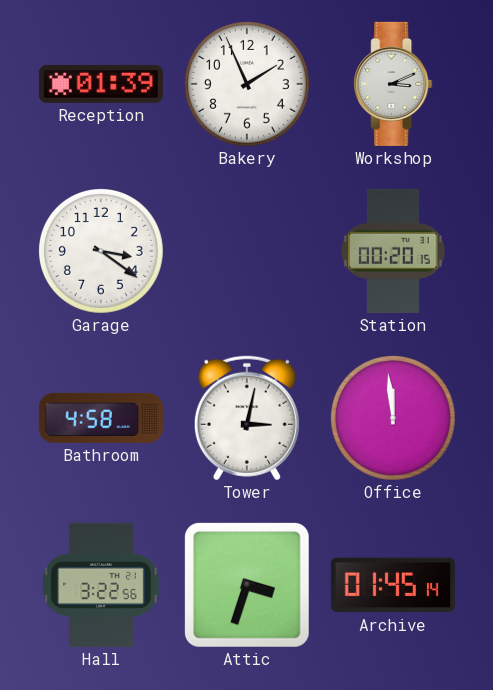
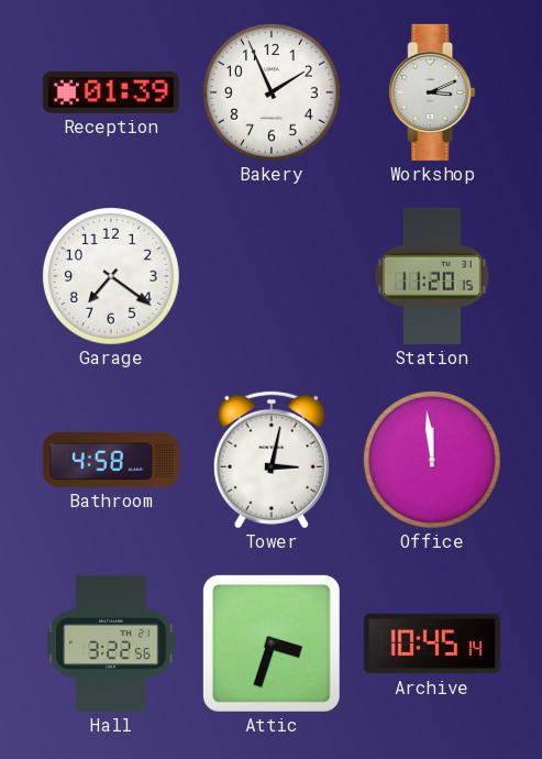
Garage: 3:21 -> 7:21
Station: 00:20 -> 11:20
Archive: 01:45 -> 10:45
